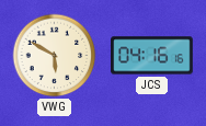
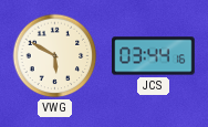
JCS: 04:16 -> 03:44
